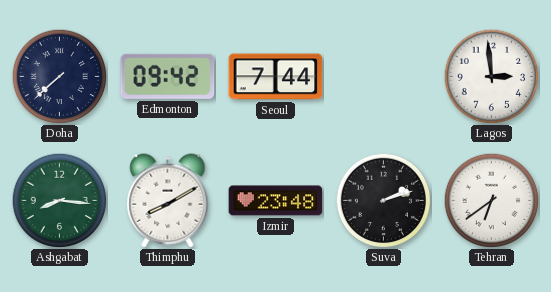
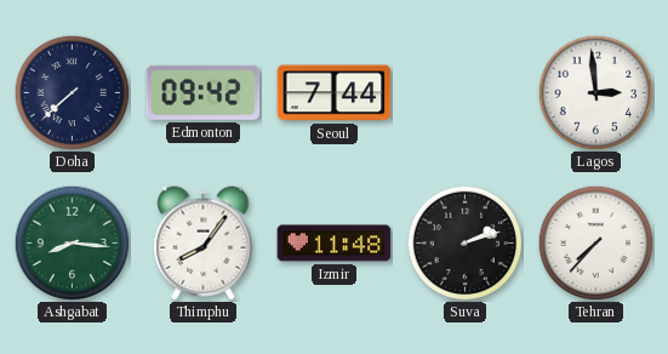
Thimphu: 8:10 -> 8:06
Izmir: 23:48 -> 11:48
Tehran: 6:39 -> 7:37
